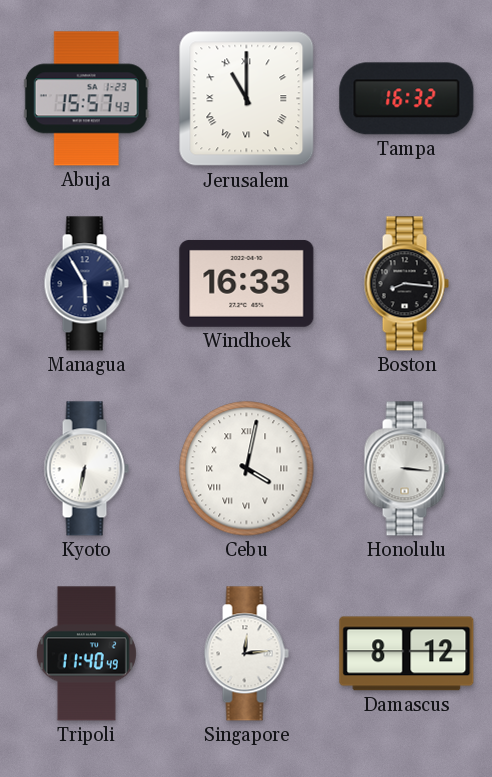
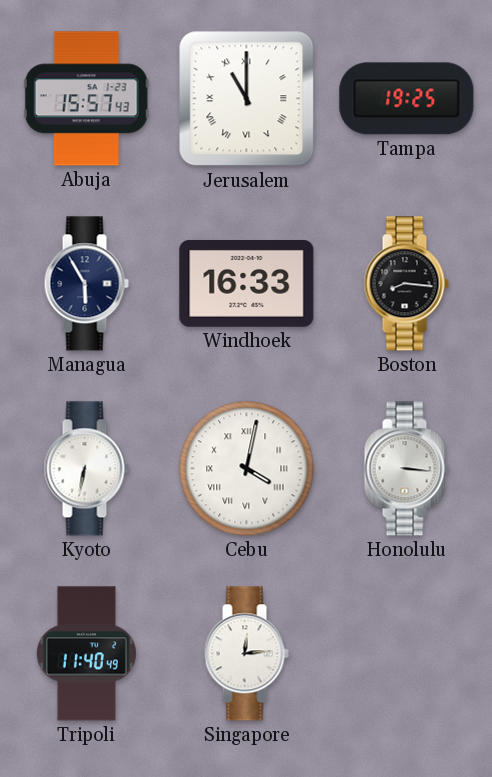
Tampa: 16:32 -> 19:25
Damascus: 8:12 -> none
